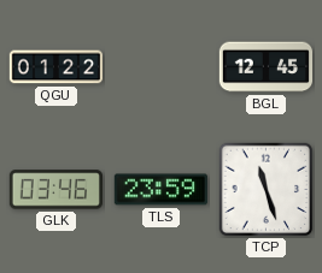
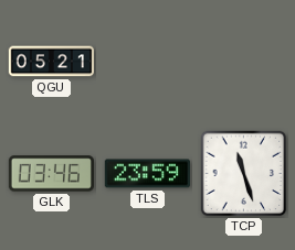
QGU: 01:22 -> 05:21
BGL: 12:45 -> none
